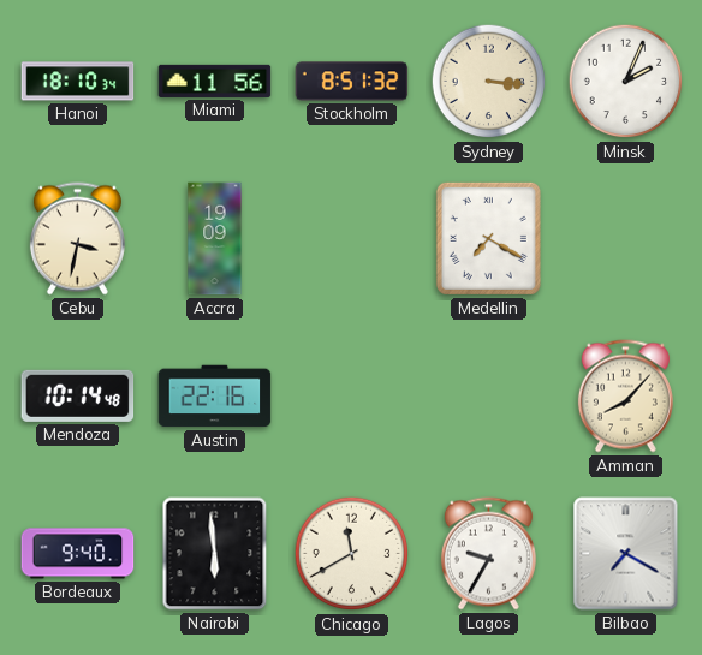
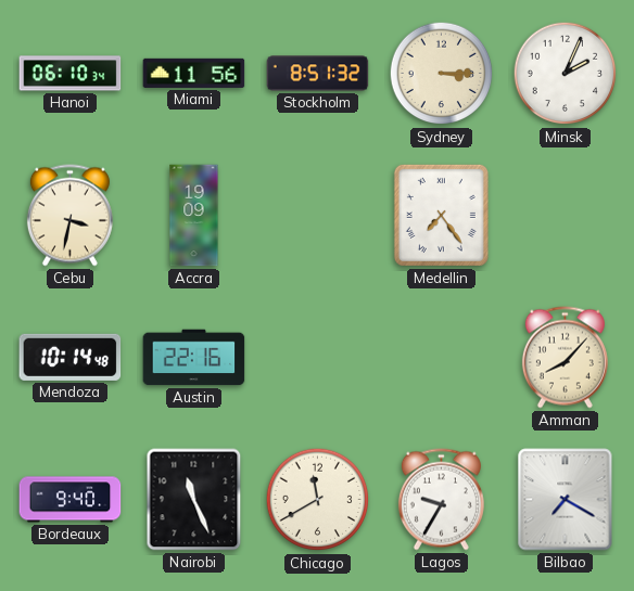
Hanoi: 18:10 -> 06:10
Sydney: 3:16 -> 3:15
Medellin: 7:20 -> 7:24
Nairobi: 5:59 -> 11:26
